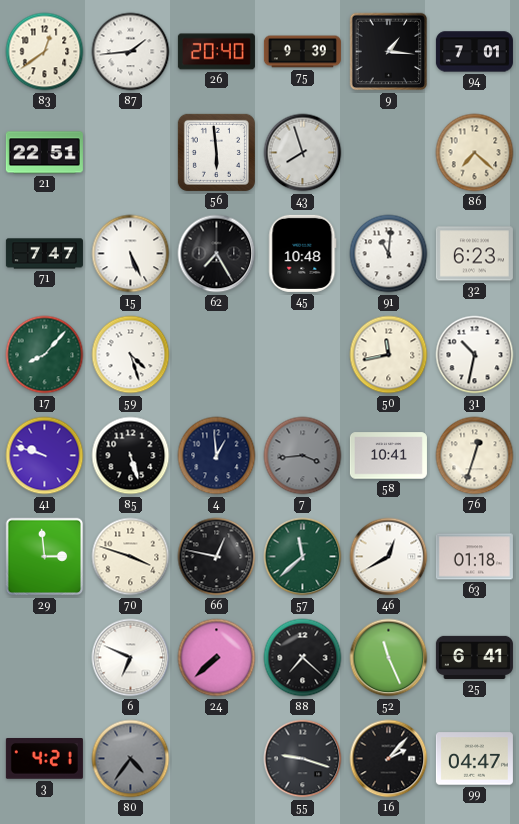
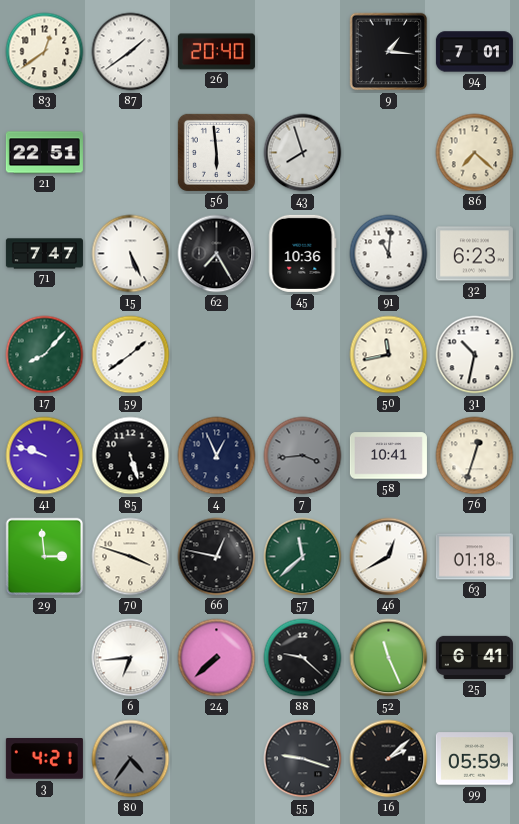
87: 1:44 -> 1:39
75: 9:39 -> none
45: 10:48 -> 10:36
59: 4:27 -> 1:39
4: 12:59 -> 12:56
6: 6:49 -> 6:44
88: 7:22 -> 9:22
16: 2:07 -> 2:08
99: 04:47 -> 05:59
